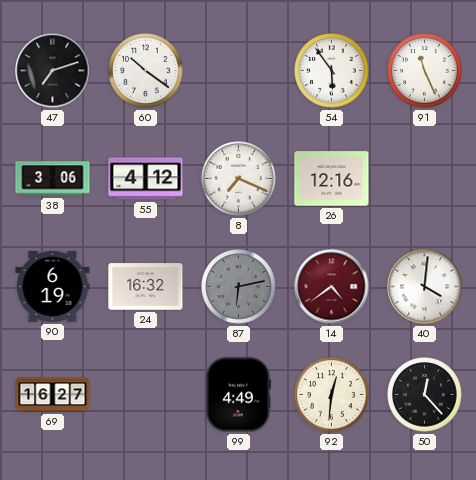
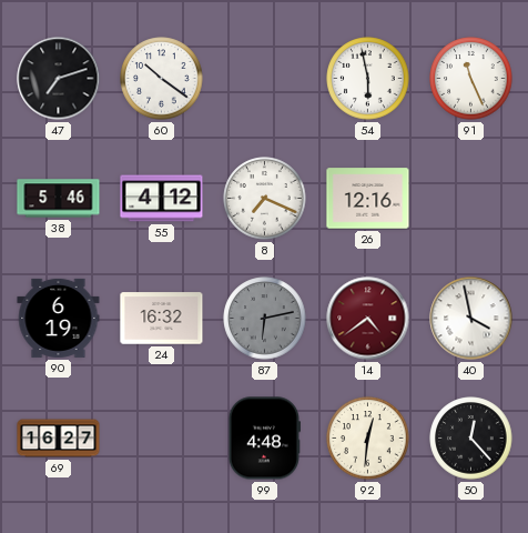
54: 5:54 -> 5:58
38: 3:06 -> 5:46
40: 4:01 -> 3:58
99: 4:49 -> 4:48
